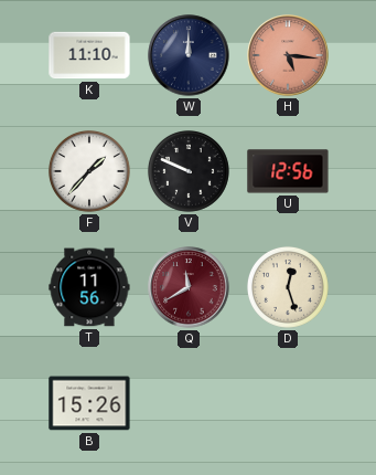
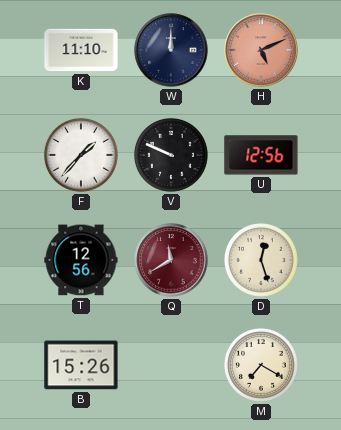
H: 5:16 -> 5:11
T: 11:56 -> 12:56
M: none -> 7:20
